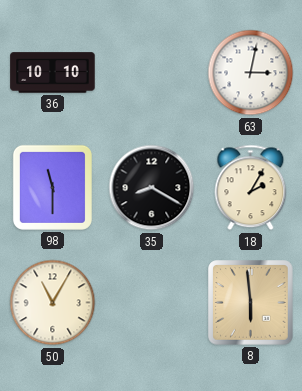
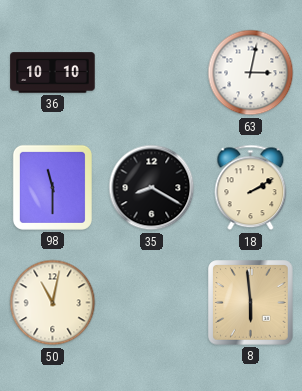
18: 2:05 -> 2:10
50: 11:05 -> 11:02
